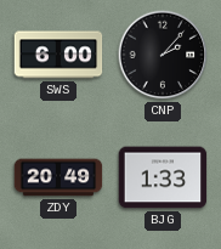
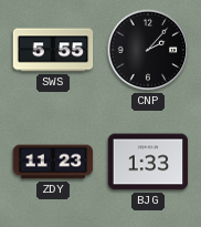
SWS: 6:00 -> 5:55
ZDY: 20:49 -> 11:23
